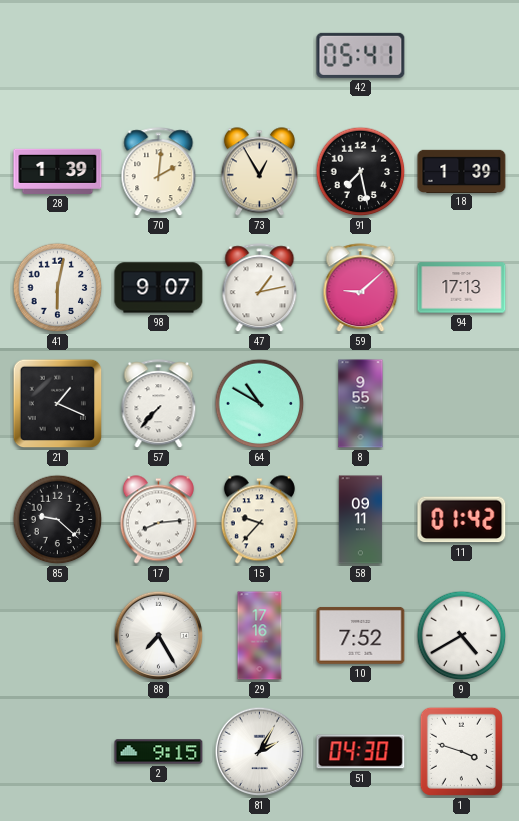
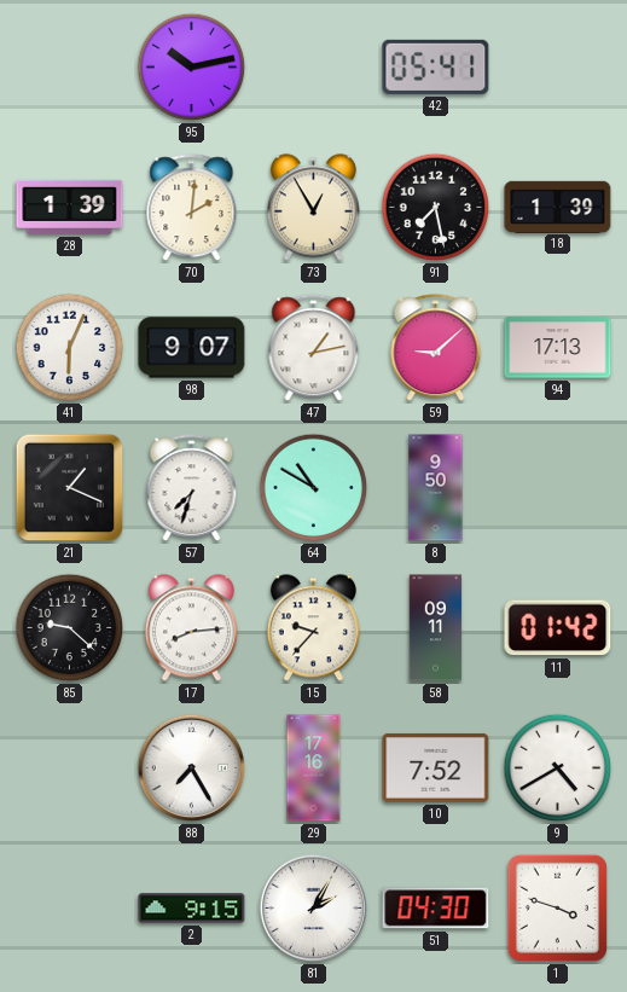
95: none -> 10:13
41: 6:02 -> 6:04
57: 7:37 -> 7:33
8: 9:55 -> 9:50
